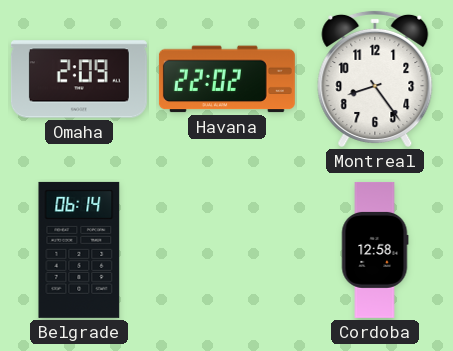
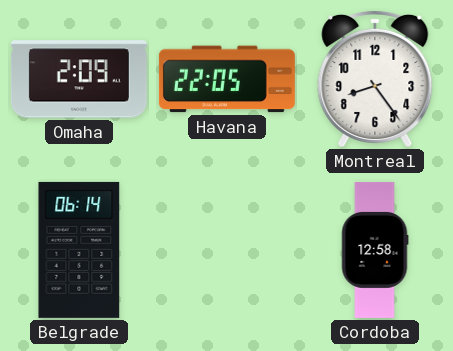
Havana: 22:02 -> 22:05
